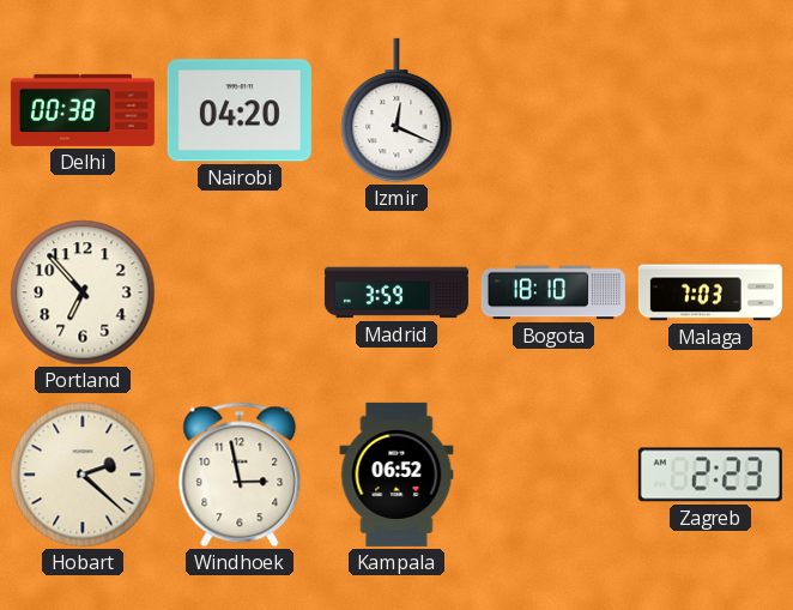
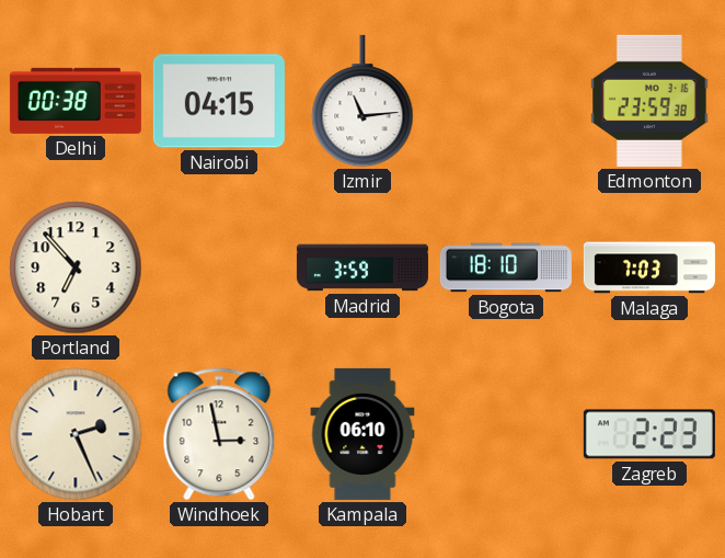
Nairobi: 04:20 -> 04:15
Izmir: 12:19 -> 11:14
Edmonton: none -> 23:59
Hobart: 2:22 -> 2:26
Kampala: 06:52 -> 06:10
